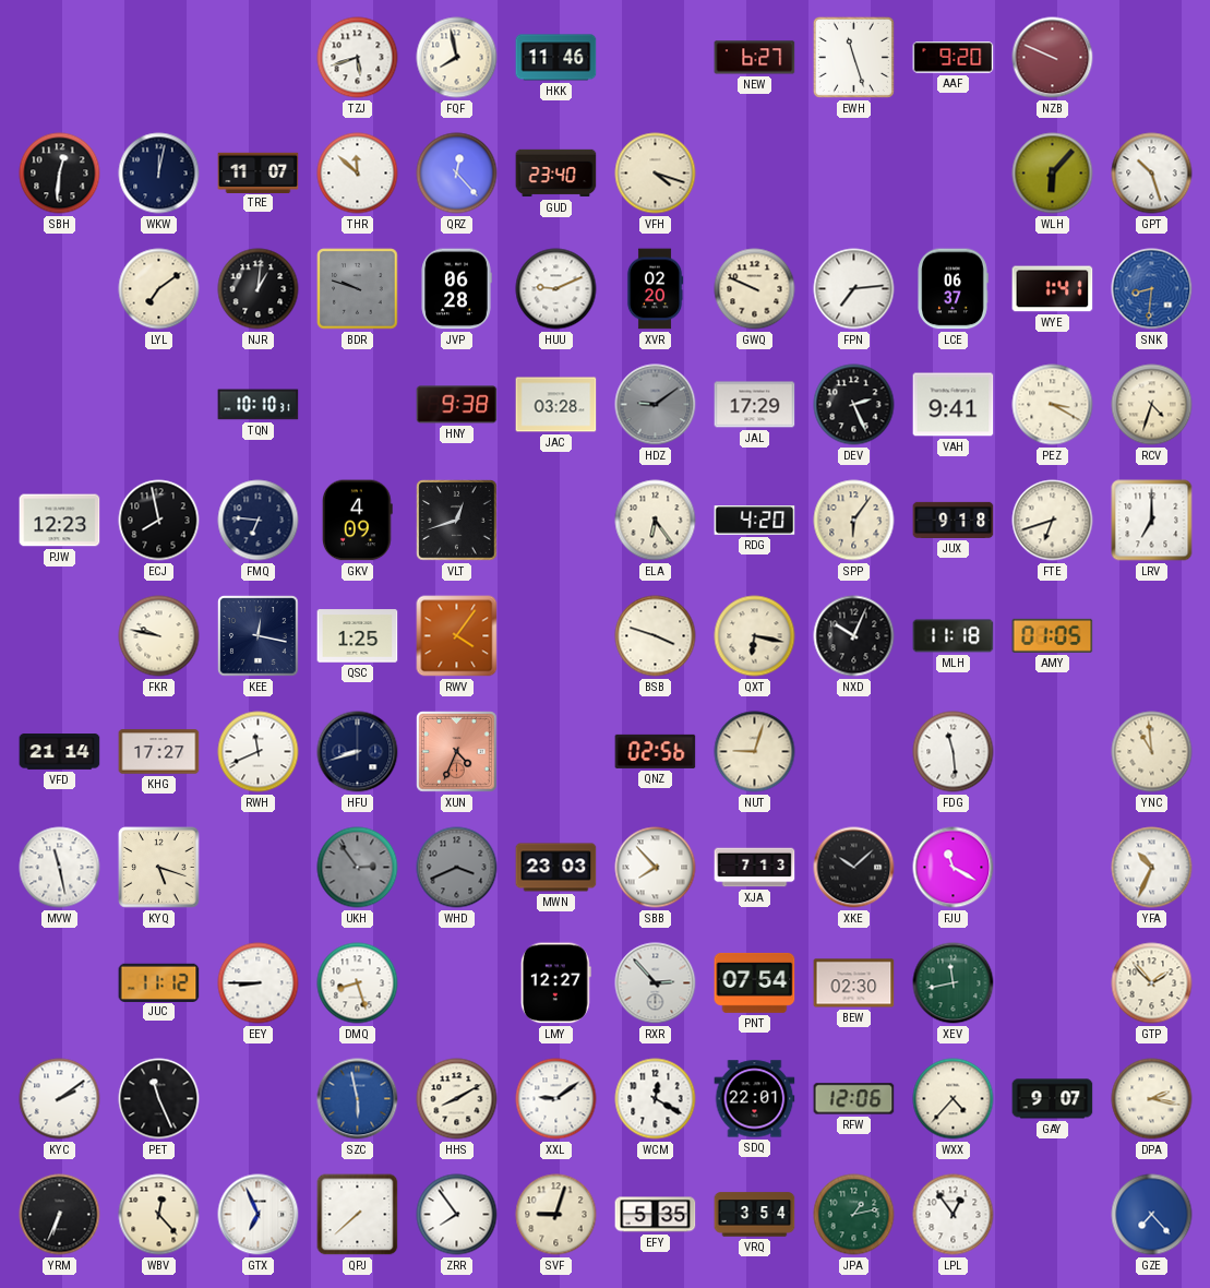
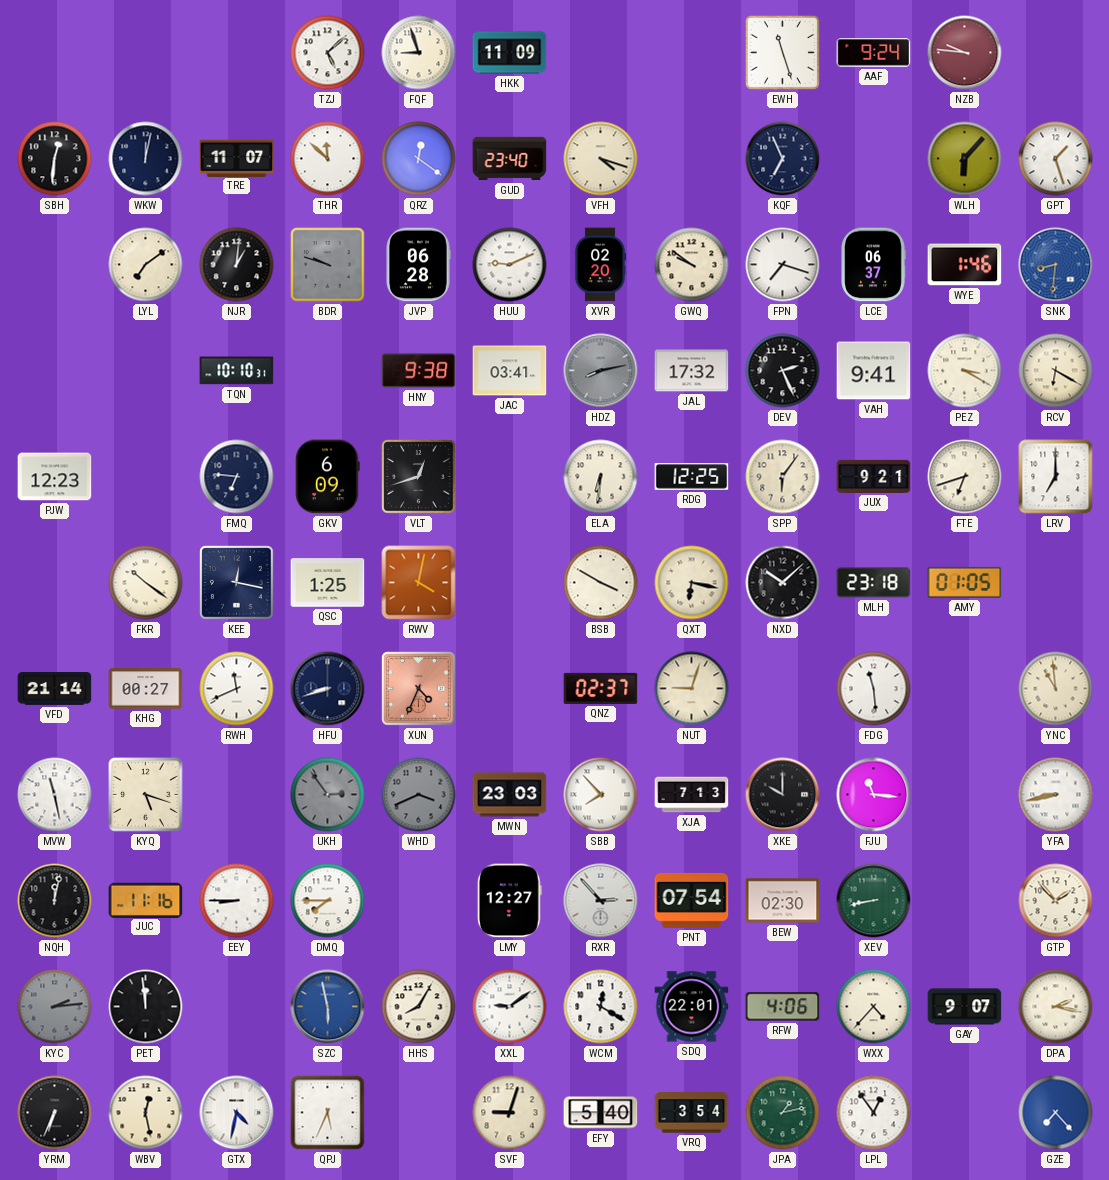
TZJ: 5:42 -> 5:08
FQF: 7:58 -> 8:57
HKK: 11:46 -> 11:09
NEW: 6:27 -> none
AAF: 9:20 -> 9:24
NZB: 9:49 -> 9:46
QRZ: 12:23 -> 12:21
KQF: none -> 6:56
GPT: 10:27 -> 1:27
GWQ: 9:49 -> 9:51
FPN: 7:14 -> 7:18
WYE: 1:41 -> 1:46
JAC: 03:28 -> 03:41
HDZ: 9:09 -> 8:13
JAL: 17:29 -> 17:32
RCV: 4:33 -> 6:20
ECJ: 7:58 -> none
GKV: 4:09 -> 6:09
ELA: 6:24 -> 6:31
RDG: 4:20 -> 12:25
JUX: 9:18 -> 9:21
FKR: 9:47 -> 10:21
RWV: 4:06 -> 4:02
BSB: 3:48 -> 3:50
NXD: 10:04 -> 10:08
MLH: 11:18 -> 23:18
KHG: 17:27 -> 00:27
QNZ: 02:56 -> 02:37
XKE: 10:08 -> 10:00
FJU: 11:20 -> 11:16
YFA: 10:34 -> 8:43
NQH: none -> 12:02
JUC: 11:12 -> 11:16
DMQ: 8:27 -> 7:45
XEV: 11:43 -> 8:43
KYC: 2:09 -> 2:14
KYC dial: white -> grey
PET: 11:26 -> 11:59
HHS: 8:10 -> 8:05
RFW: 12:06 -> 4:06
WBV: 12:23 -> 12:28
GTX: 6:56 -> 4:32
QPJ: 7:38 -> 5:34
ZRR: 7:54 -> none
EFY: 5:35 -> 5:40
